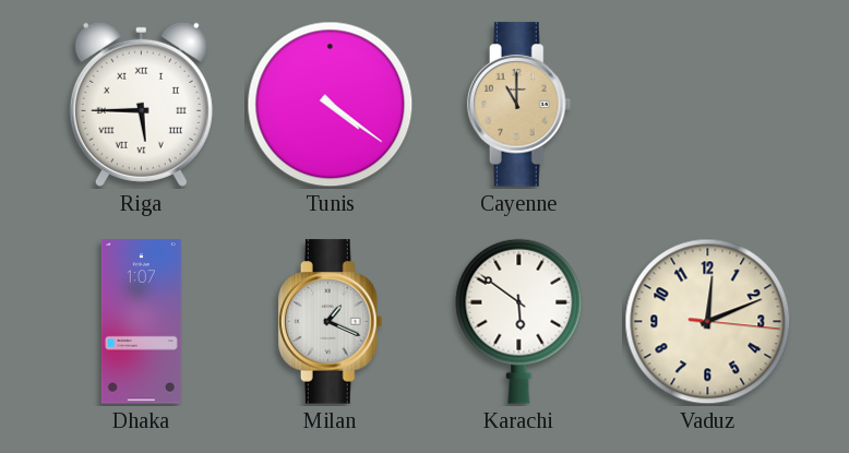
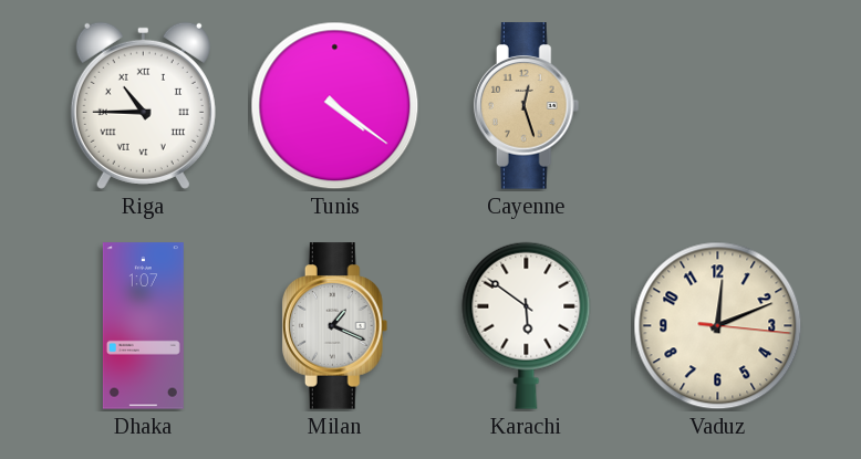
Riga: 5:45 -> 10:45
Cayenne: 11:00 -> 12:27
